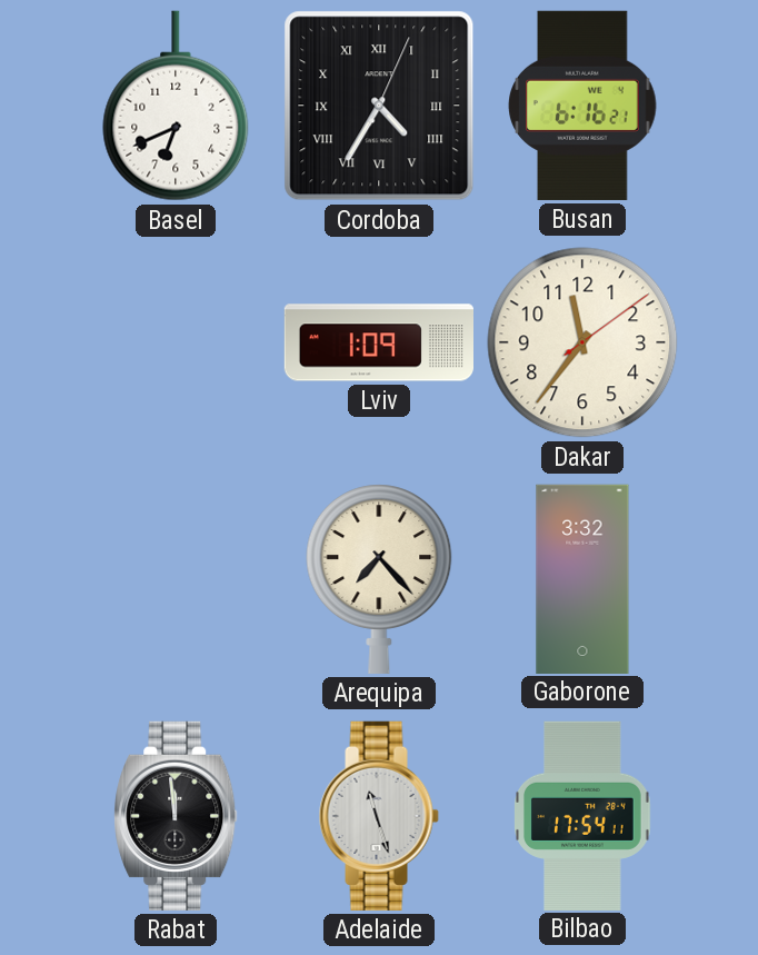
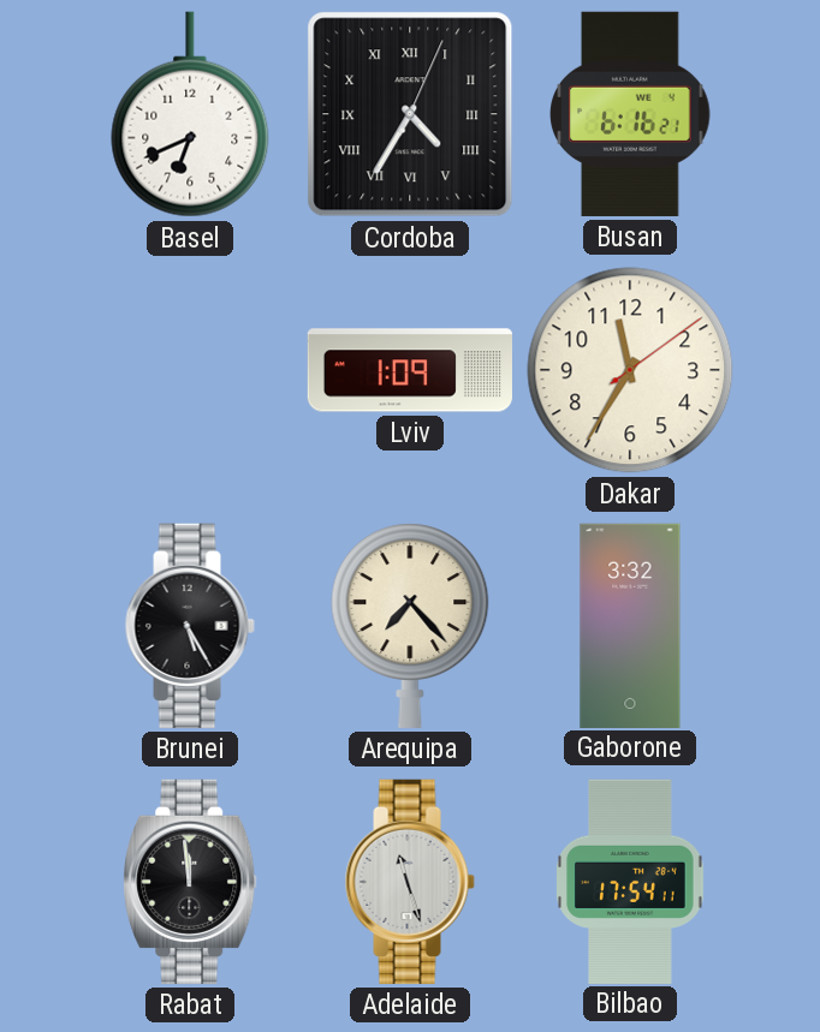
Dakar: 11:36 -> 11:35
Brunei: none -> 5:25
